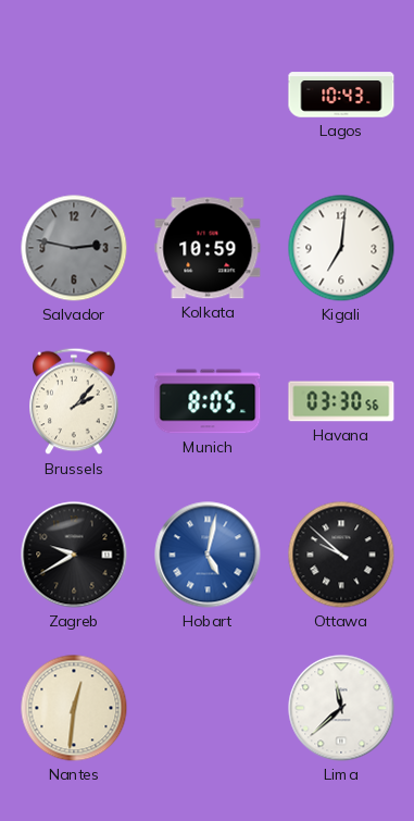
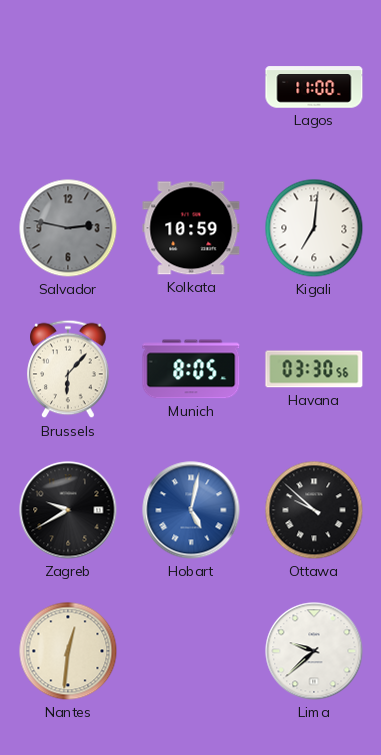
Lagos: 10:43 -> 11:00
Brussels: 2:07 -> 6:07
Lima: 11:38 -> 9:38
